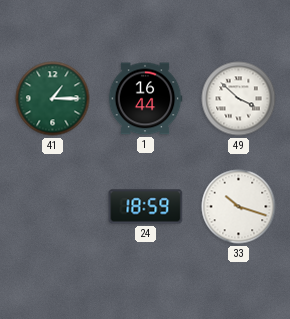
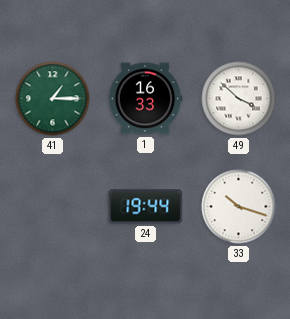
1: 16:44 -> 16:33
24: 18:59 -> 19:44
